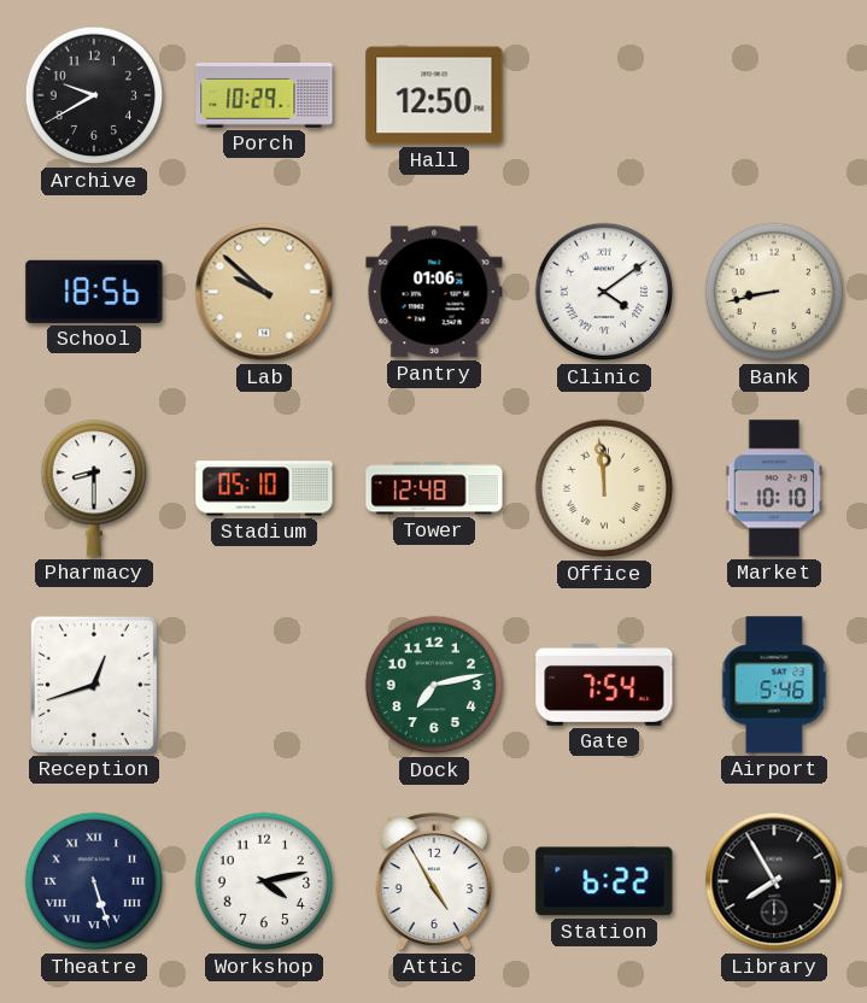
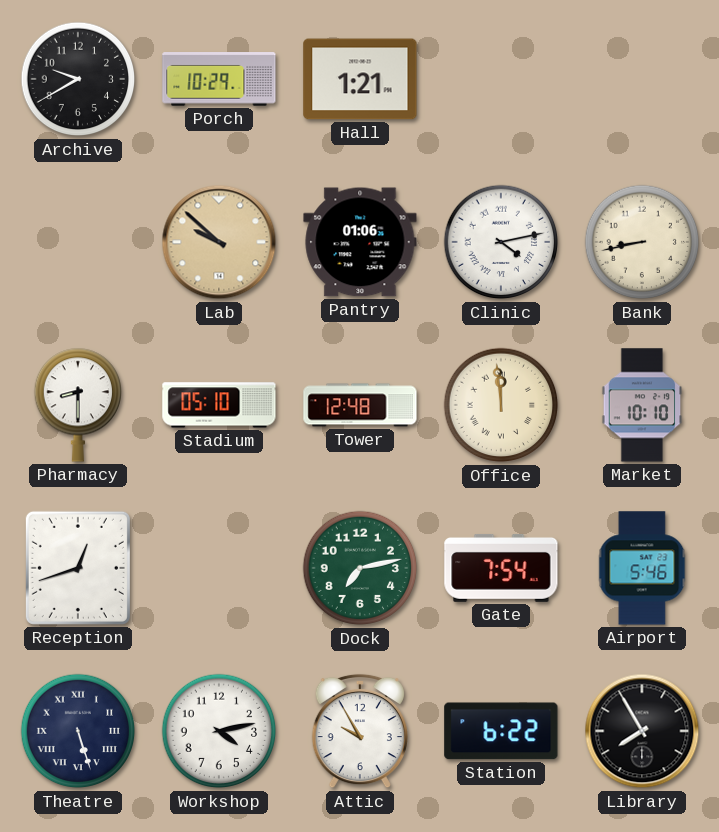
Hall: 12:50 -> 1:21
School: 18:56 -> none
Clinic: 4:09 -> 4:13
Attic: 4:55 -> 9:55
